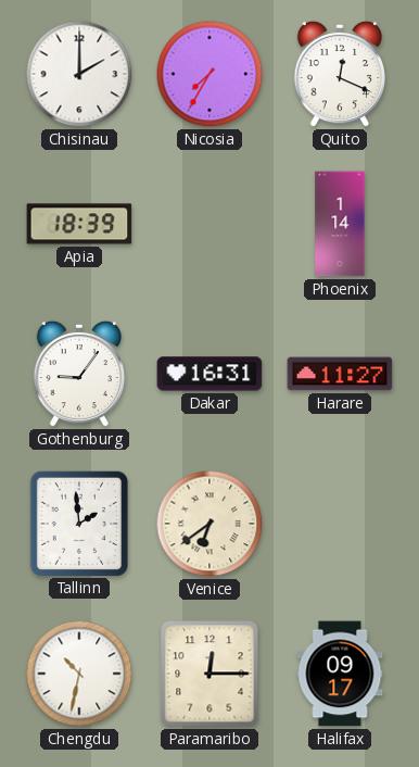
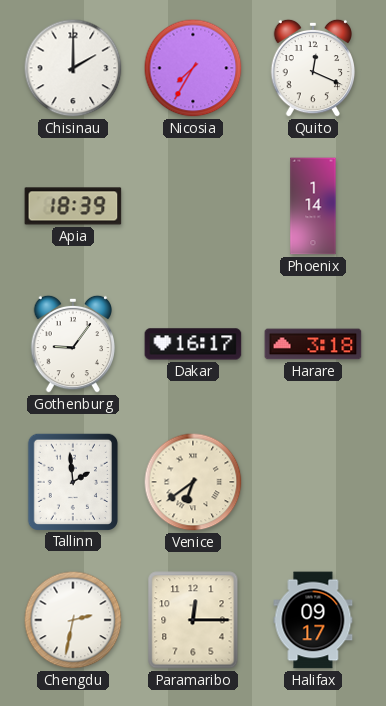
Dakar: 16:31 -> 16:17
Harare: 11:27 -> 3:18
Chengdu: 10:32 -> 2:32
